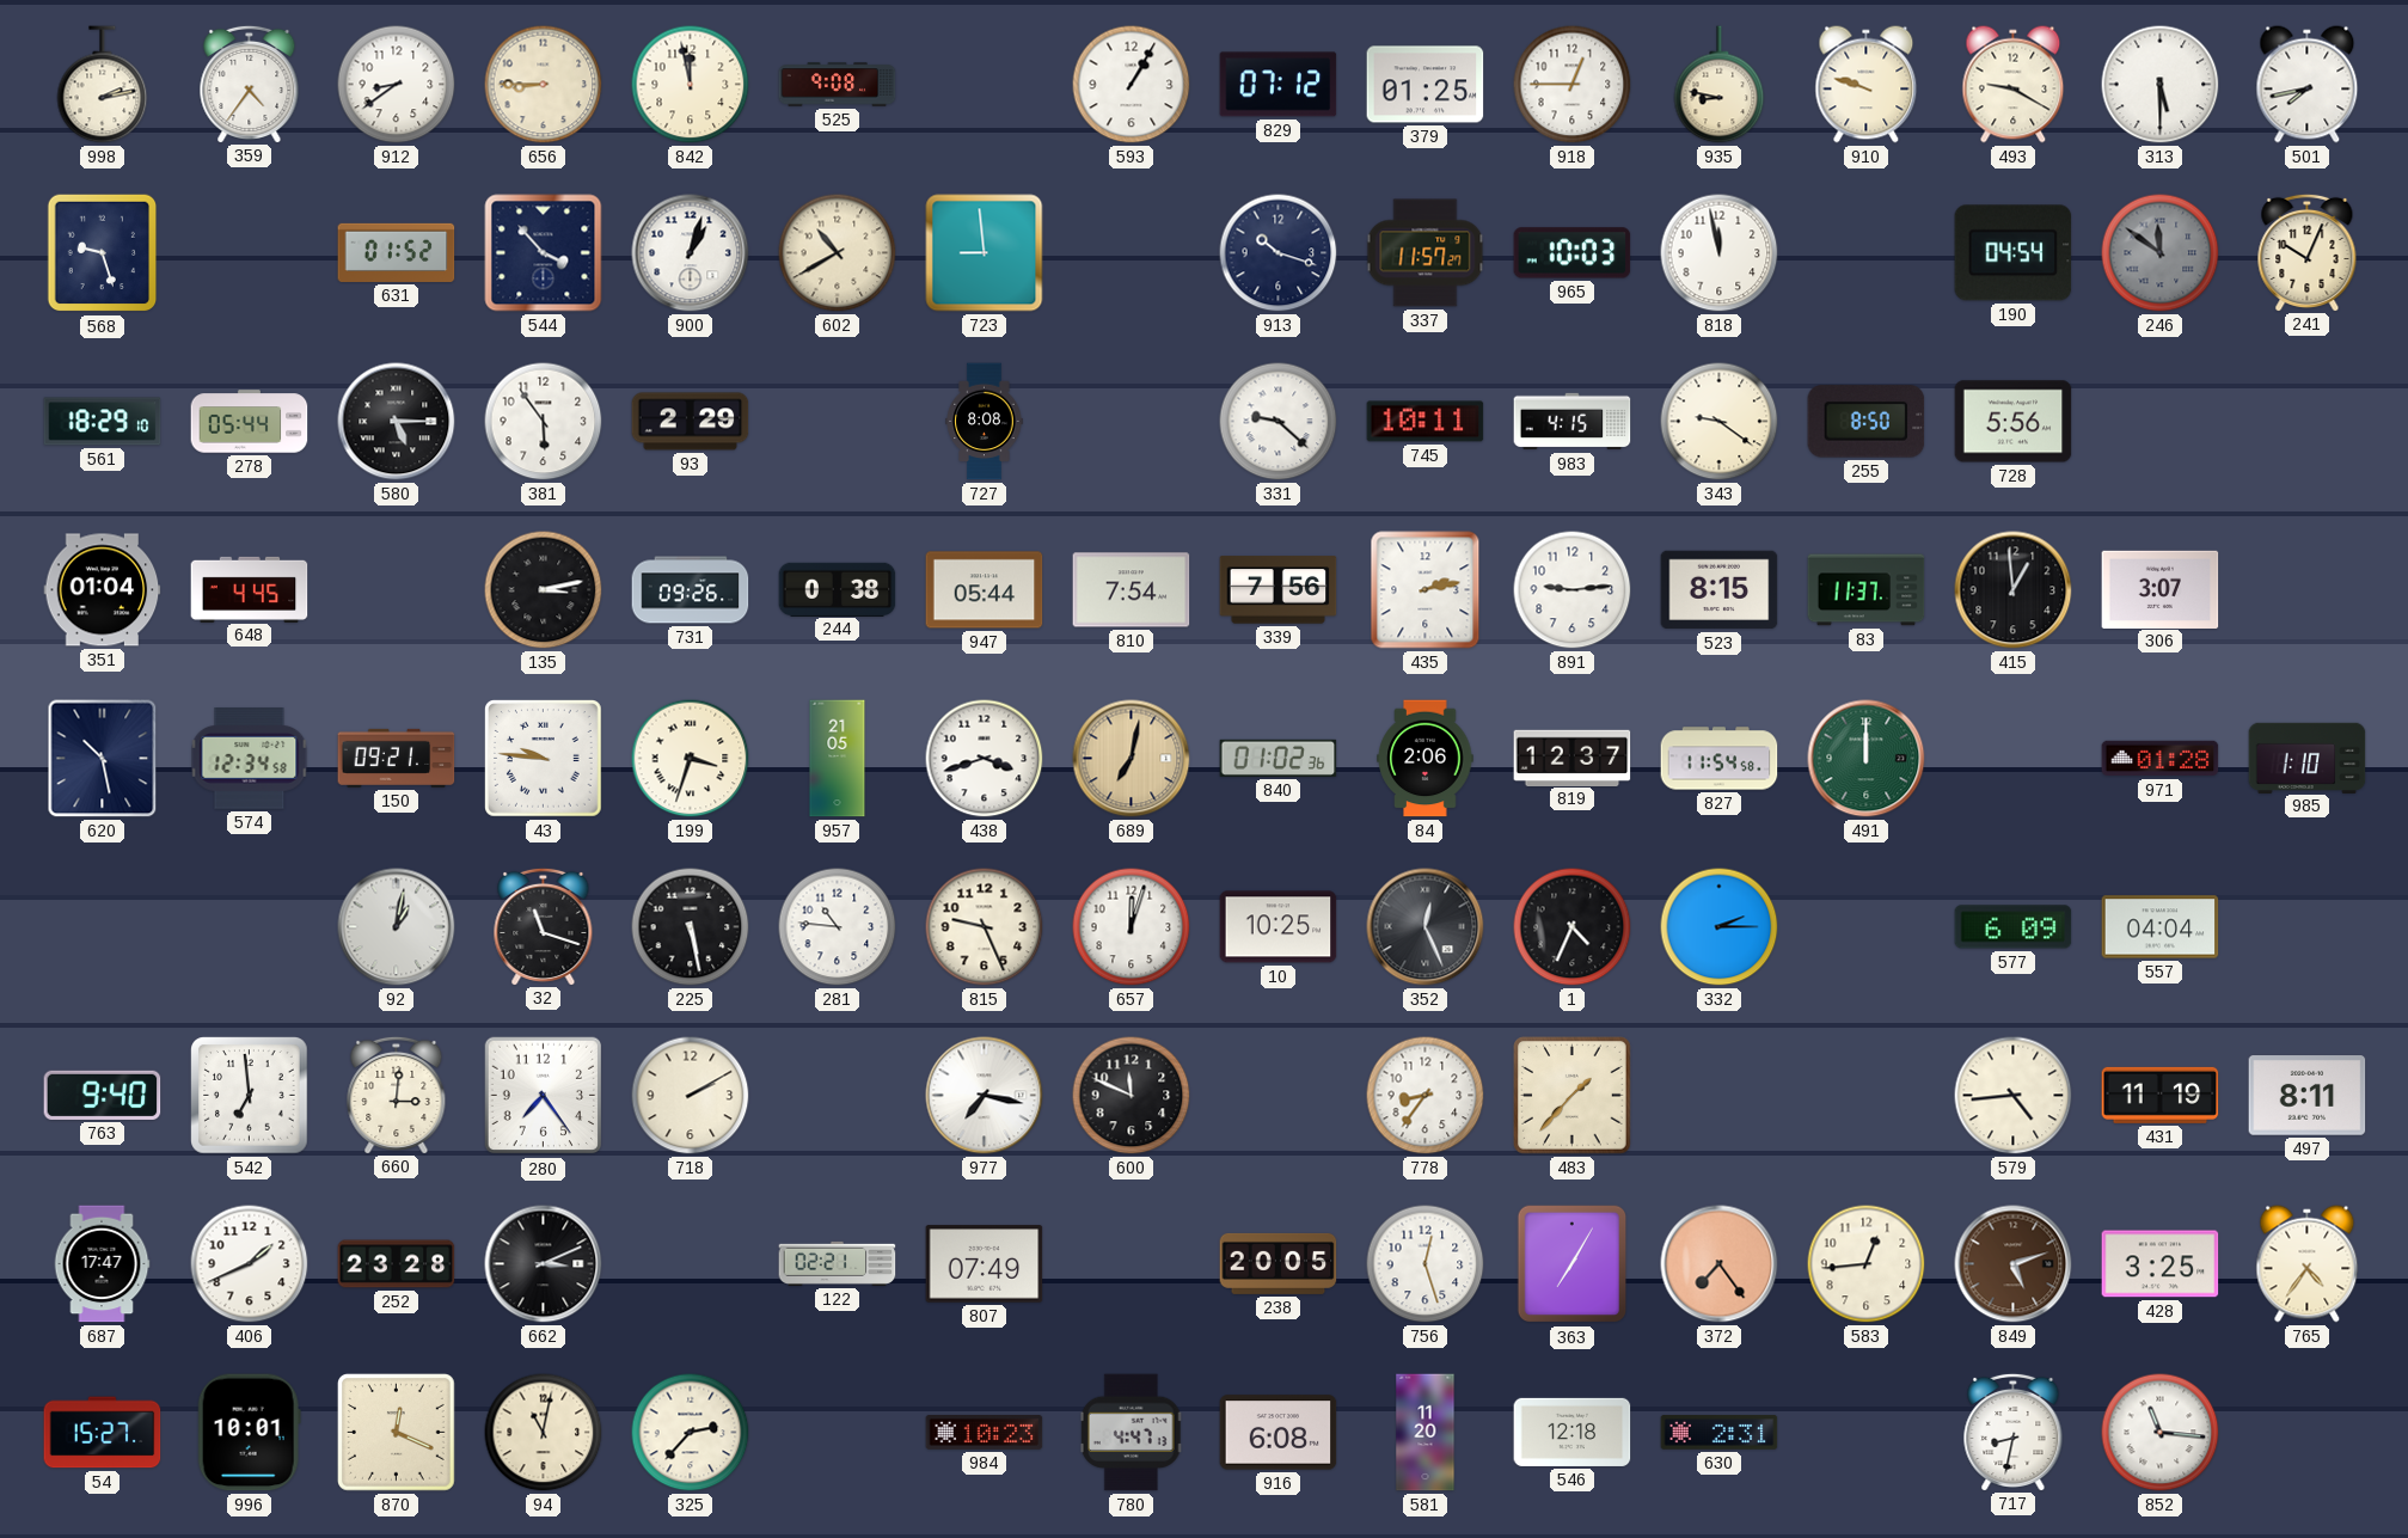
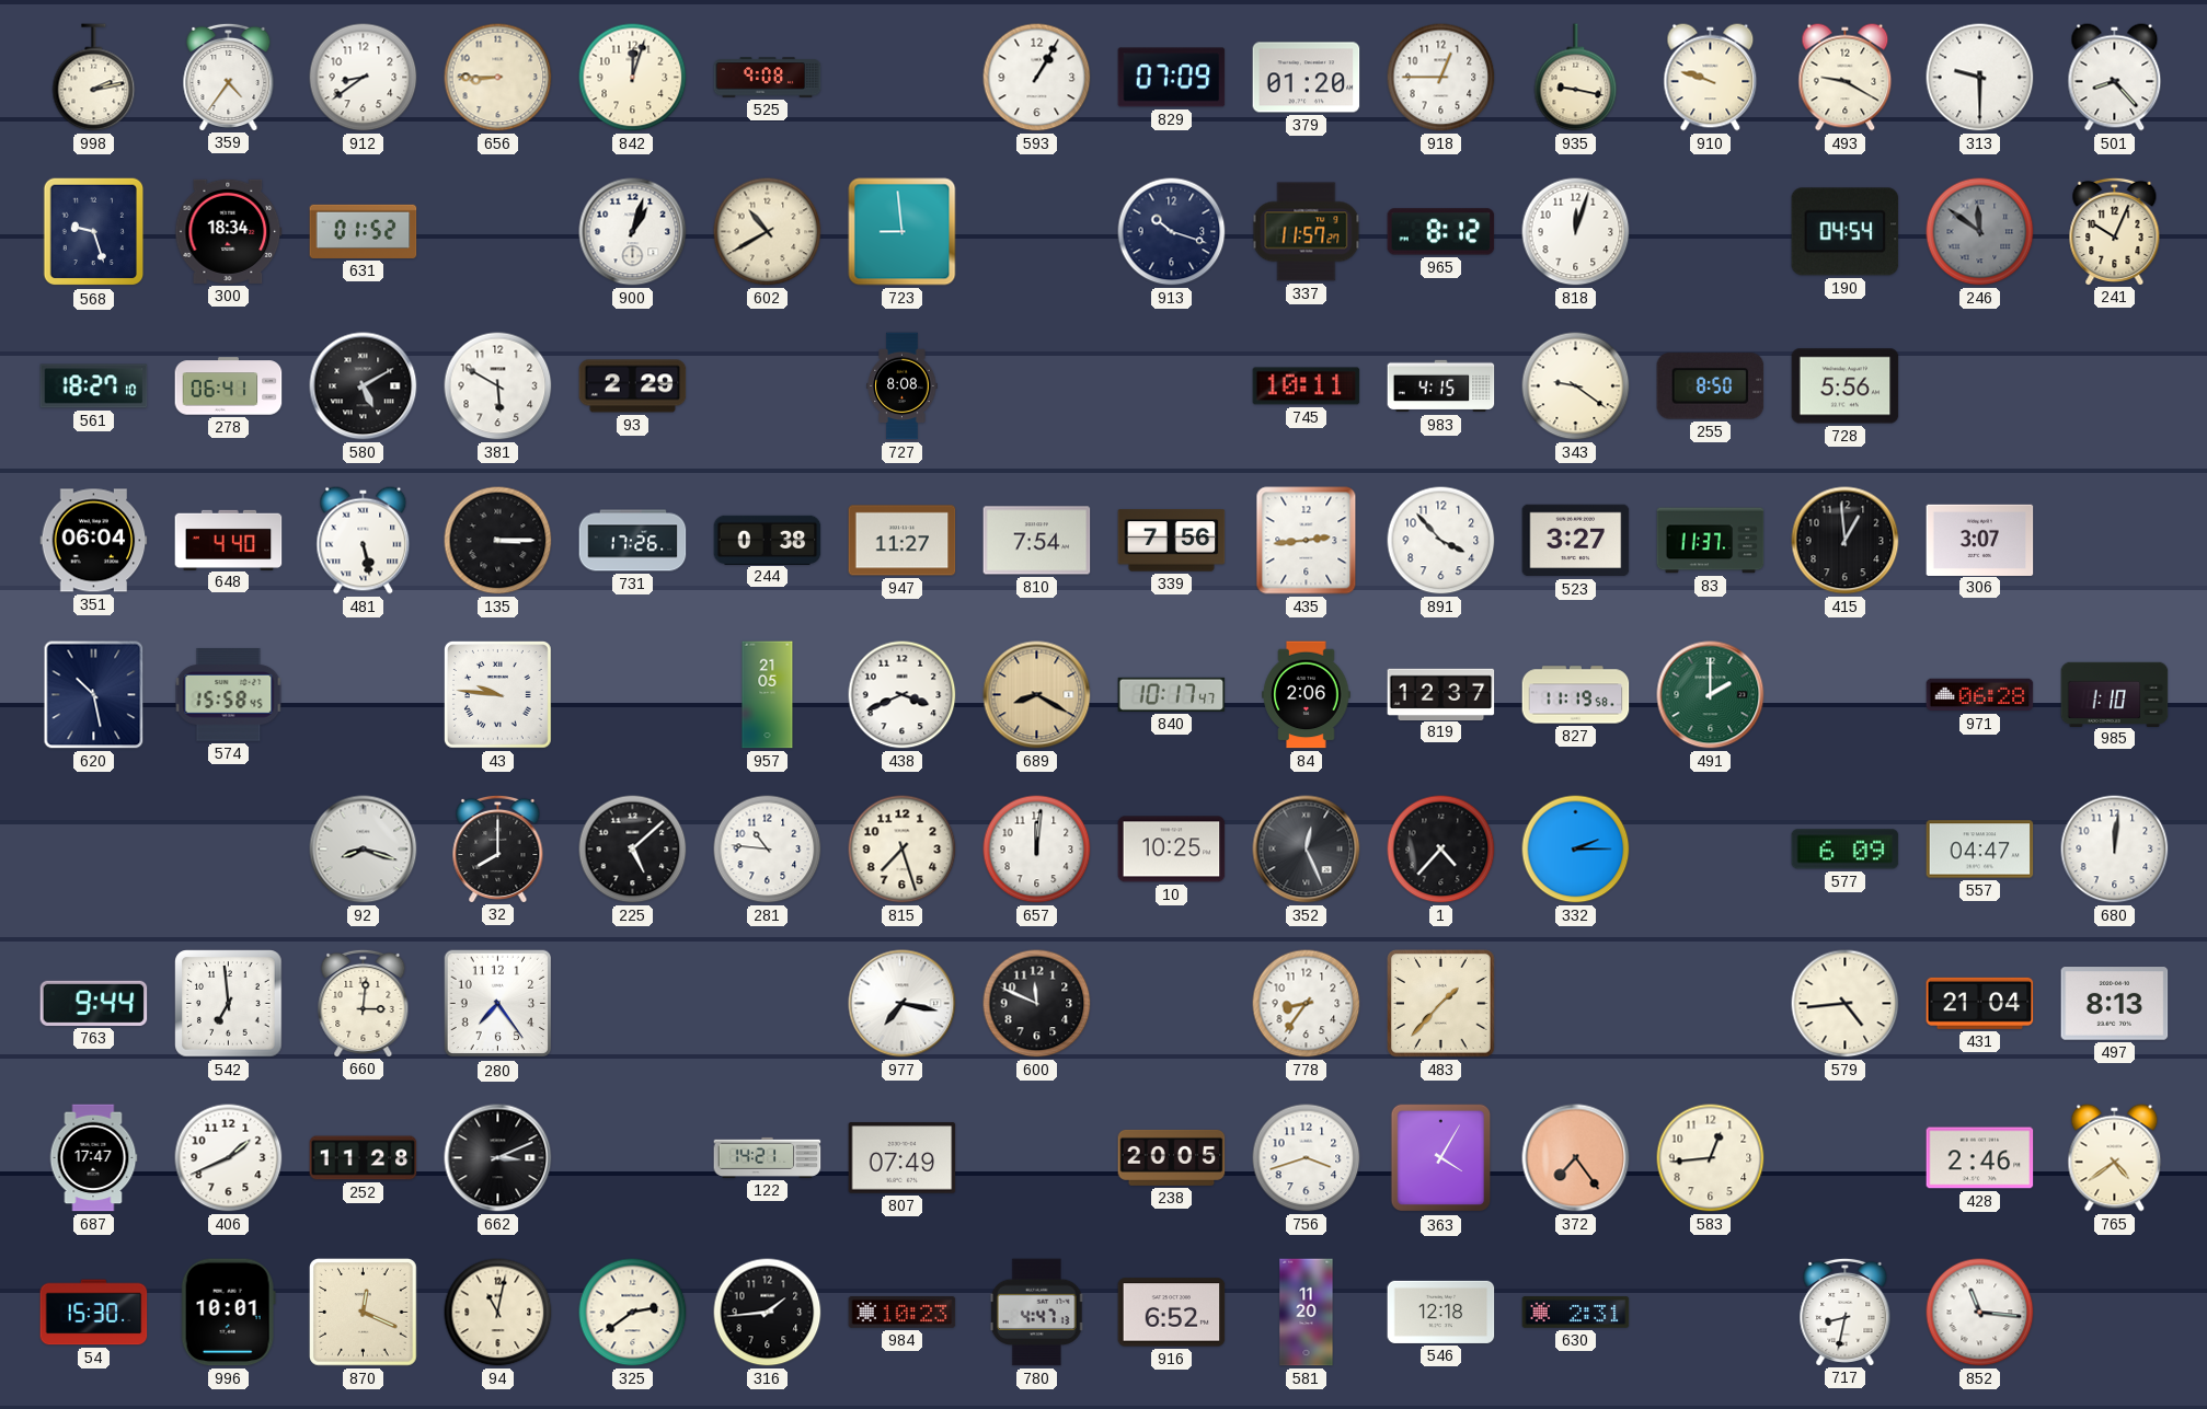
842: 11:58 -> 12:03
829: 07:12 -> 07:09
379: 01:25 -> 01:20
935: 8:47 -> 9:17
313: 5:30 -> 9:30
501: 7:43 -> 8:23
300: none -> 18:34
544: 3:53 -> none
965: 10:03 -> 8:12
818: 11:58 -> 12:03
561: 18:29 -> 18:27
278: 05:44 -> 06:41
580: 5:15 -> 5:10
381: 5:54 -> 5:50
331: 9:22 -> none
351: 01:04 -> 06:04
648: 4:45 -> 4:40
481: none -> 5:28
135: 3:13 -> 3:15
731: 09:26 -> 17:26
947: 05:44 -> 11:27
435: 2:13 -> 2:44
891: 9:14 -> 3:53
523: 8:15 -> 3:27
574: 12:34 -> 15:58
150: 09:21 -> none
199: 3:33 -> none
438: 3:42 -> 3:41
689: 7:02 -> 8:20
840: 01:02 -> 10:17
827: 11:54 -> 11:19
491: 12:00 -> 2:00
971: 01:28 -> 06:28
92: 1:02 -> 8:18
32: 11:18 -> 8:00
225: 5:28 -> 5:08
815: 9:26 -> 7:27
657: 12:03 -> 12:01
1: 4:34 -> 4:37
557: 04:04 -> 04:47
680: none -> 12:01
763: 9:40 -> 9:44
718: 2:10 -> none
431: 11:19 -> 21:04
497: 8:11 -> 8:13
252: 23:28 -> 11:28
122: 02:21 -> 14:21
756: 12:27 -> 3:42
363: 7:05 -> 4:05
849: 5:12 -> none
428: 3:25 -> 2:46
765: 4:36 -> 4:39
54: 15:27 -> 15:30
325: 2:37 -> 2:39
316: none -> 1:44
916: 6:08 -> 6:52
